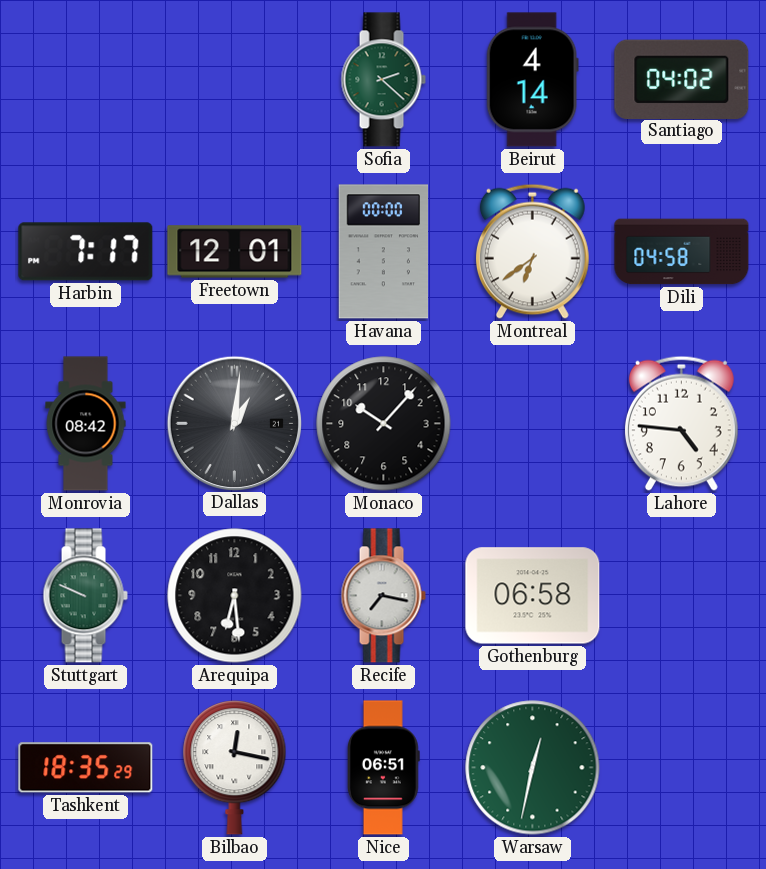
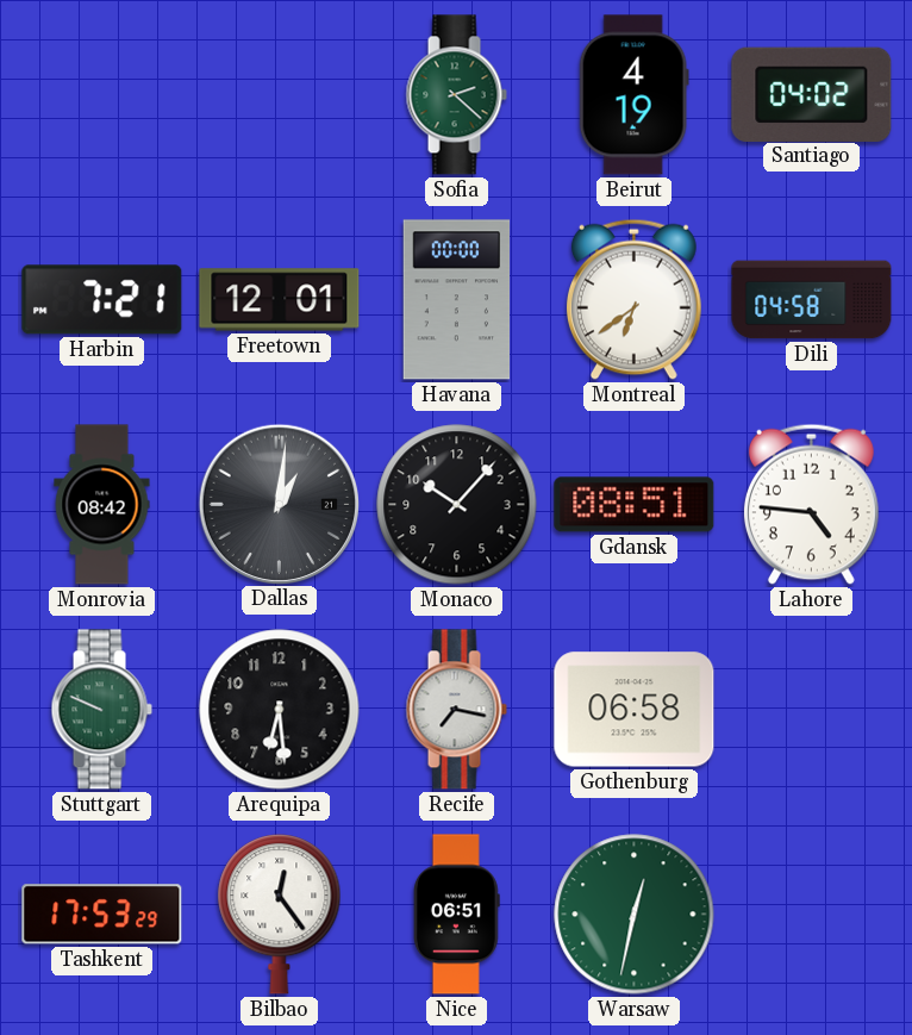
Beirut: 4:14 -> 4:19
Harbin: 7:17 -> 7:21
Gdansk: none -> 08:51
Tashkent: 18:35 -> 17:53
Bilbao: 12:17 -> 12:24
